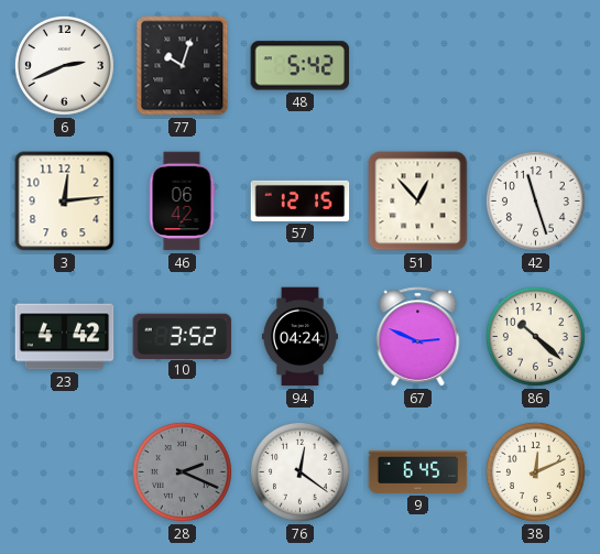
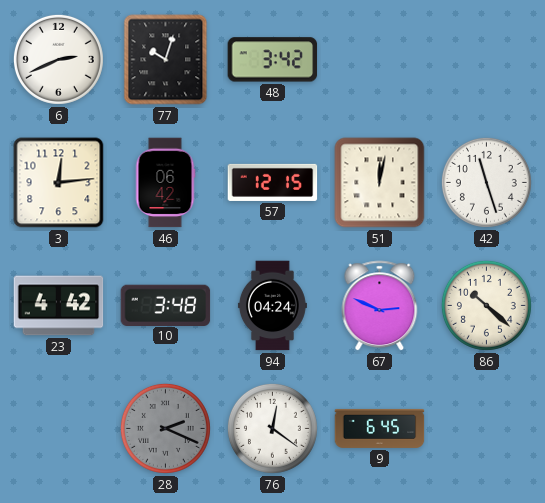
48: 5:42 -> 3:42
51: 12:53 -> 12:02
10: 3:52 -> 3:48
38: 12:11 -> none
